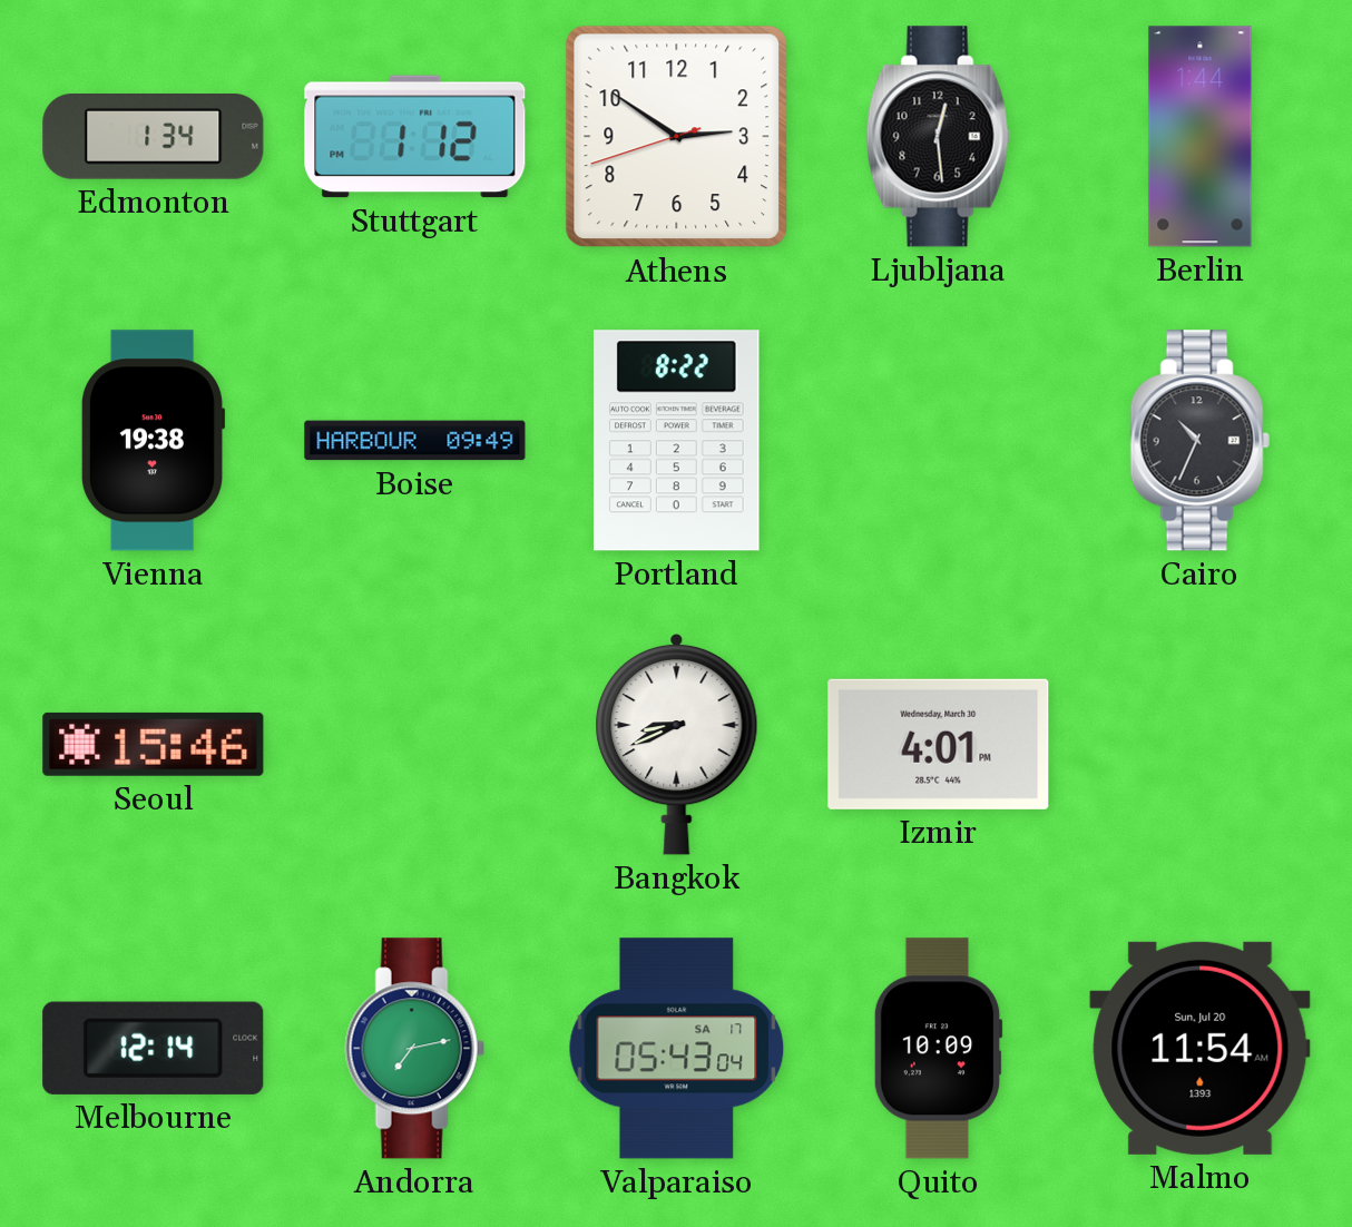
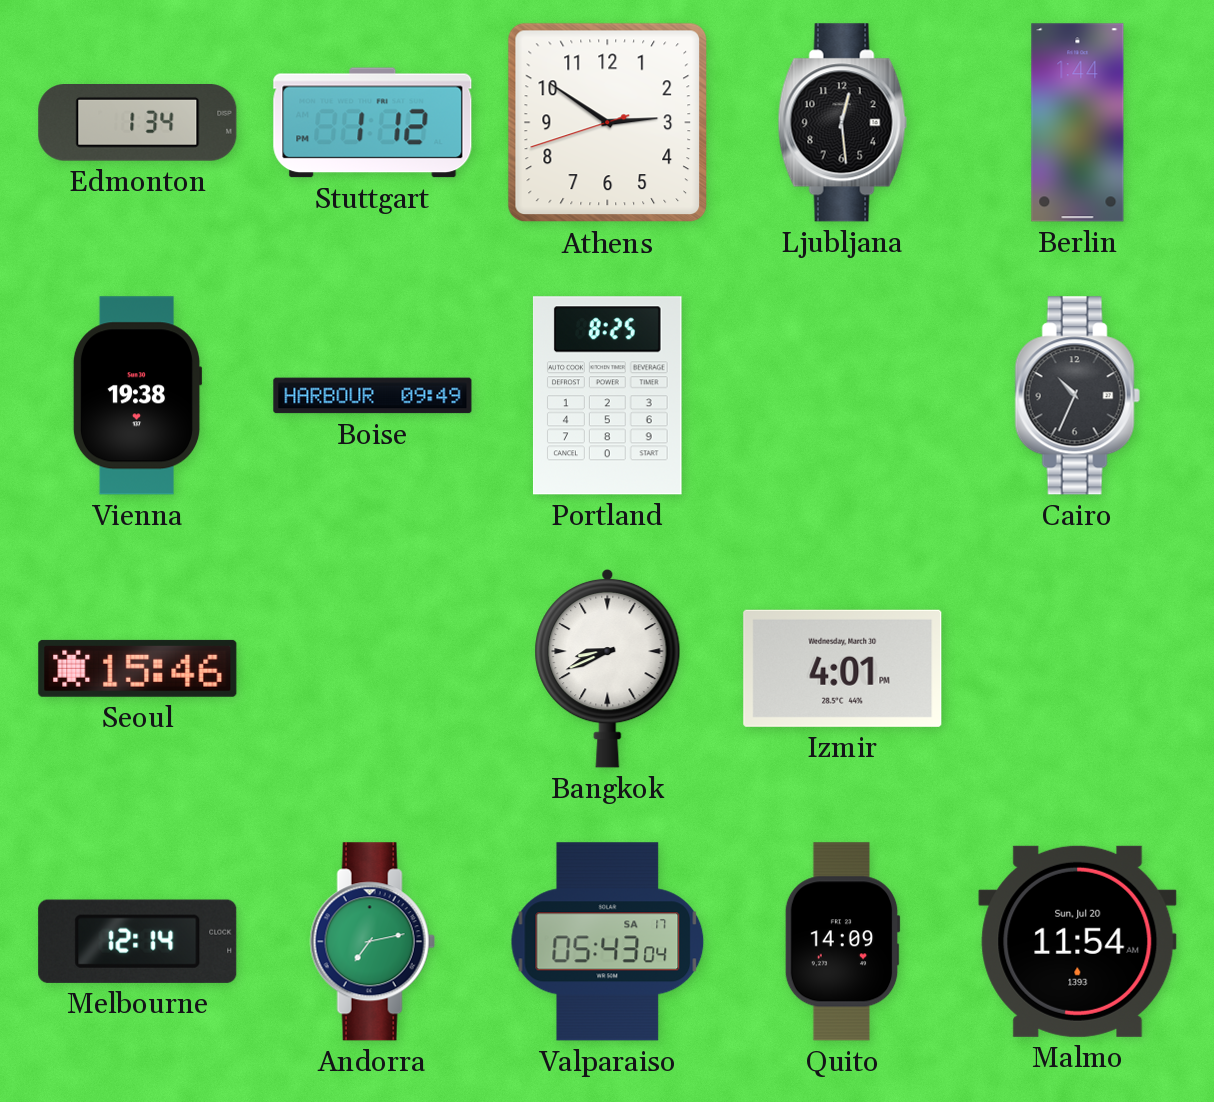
Portland: 8:22 -> 8:25
Quito: 10:09 -> 14:09
